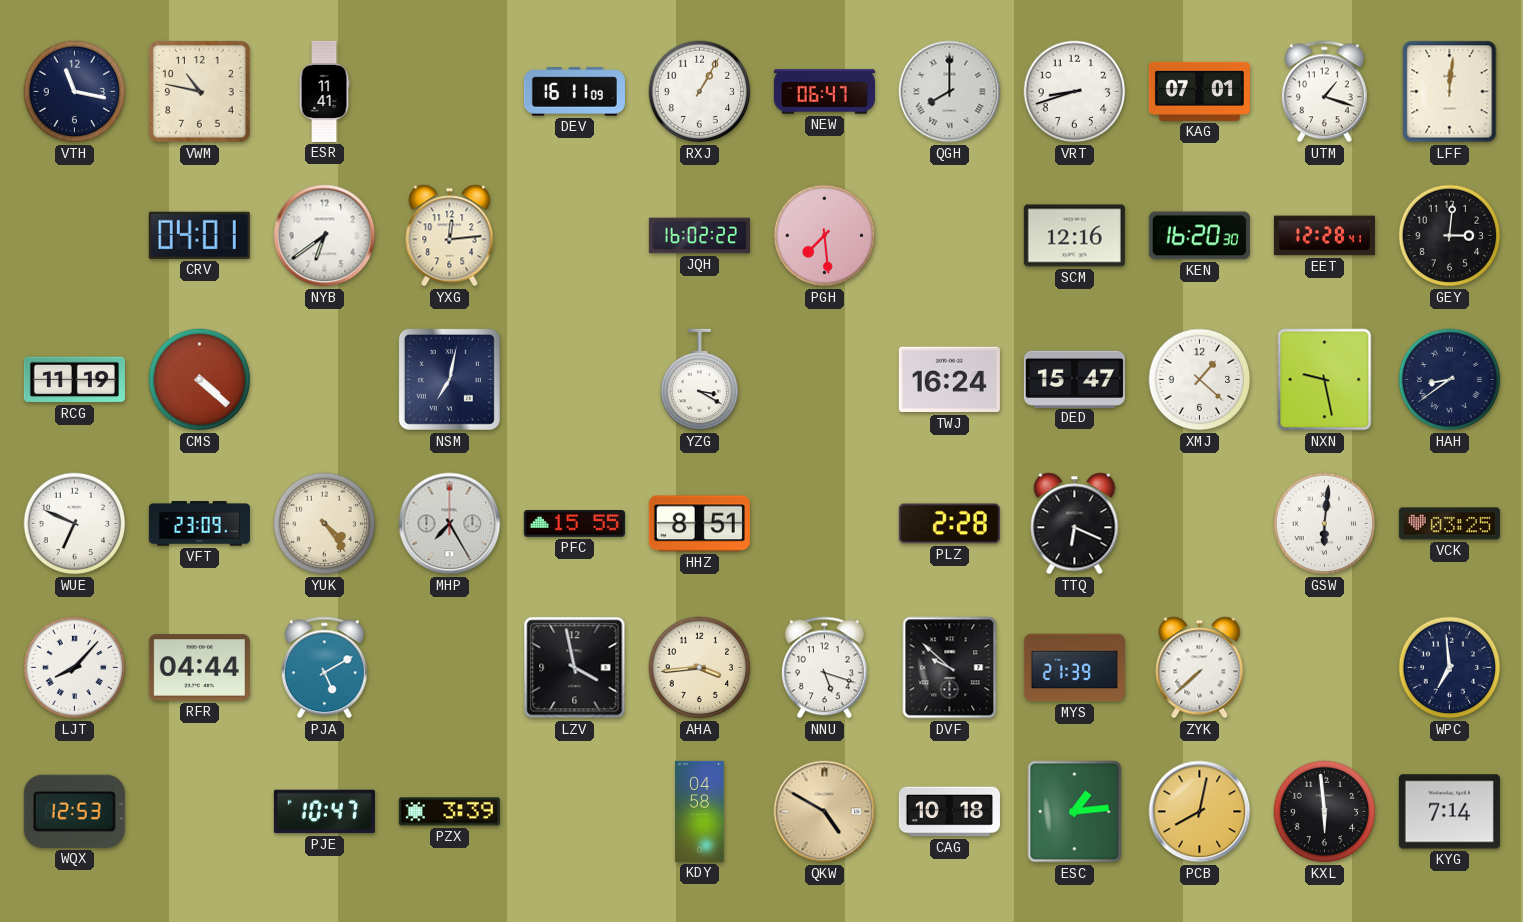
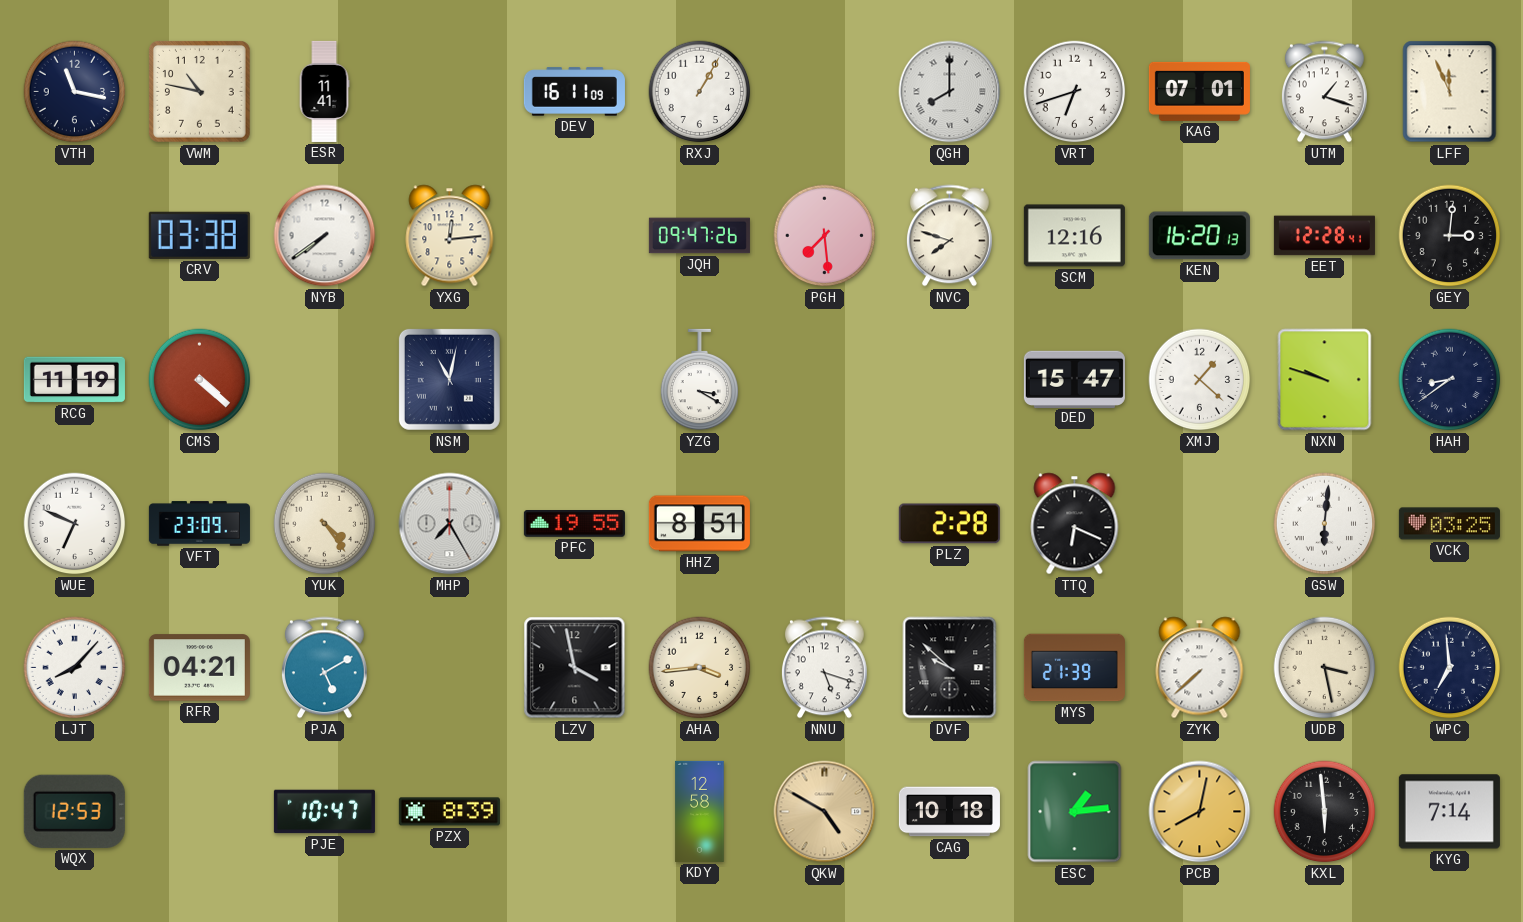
NEW: 06:47 -> none
VRT: 8:42 -> 6:42
LFF: 12:01 -> 11:56
CRV: 04:01 -> 03:38
NYB: 6:39 -> 7:39
JQH: 16:02 -> 09:47
NVC: none -> 7:48
KEN: 16:20:30 -> 16:20:13
NSM: 7:02 -> 11:02
TWJ: 16:24 -> none
NXN: 9:28 -> 9:48
PFC: 15:55 -> 19:55
RFR: 04:44 -> 04:21
UDB: none -> 3:28
PZX: 3:39 -> 8:39
KDY: 04:58 -> 12:58
